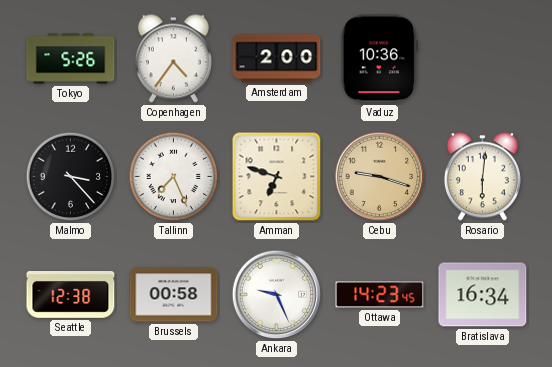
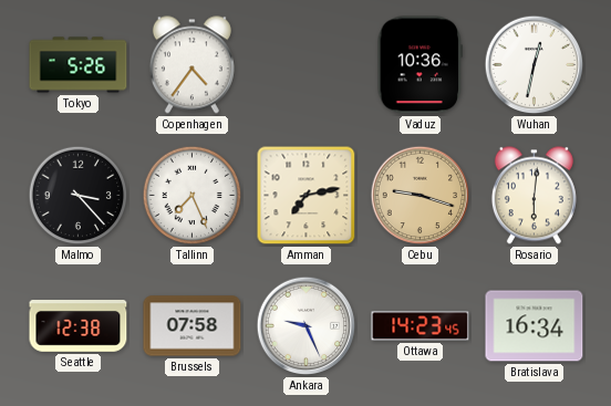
Amsterdam: 2:00 -> none
Wuhan: none -> 12:32
Amman: 6:48 -> 7:13
Brussels: 00:58 -> 07:58
